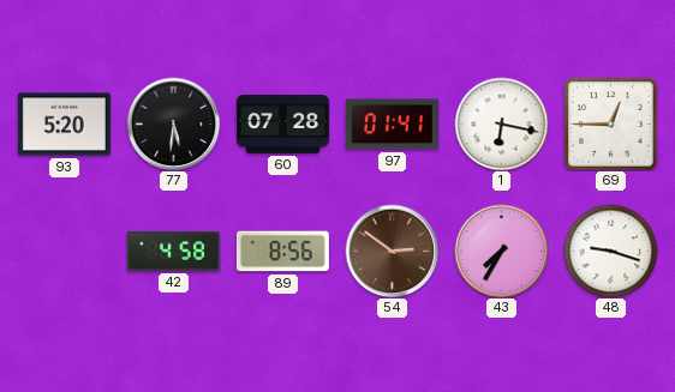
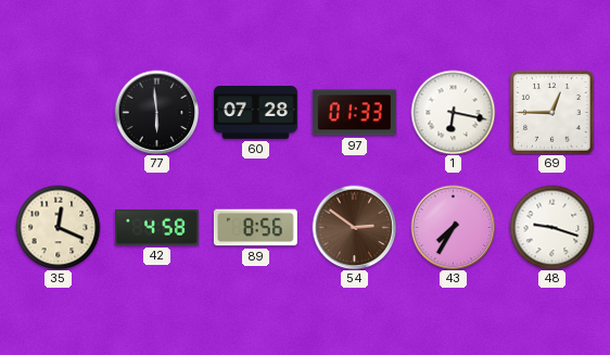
93: 5:20 -> none
77: 5:31 -> 5:59
97: 01:41 -> 01:33
35: none -> 12:19
